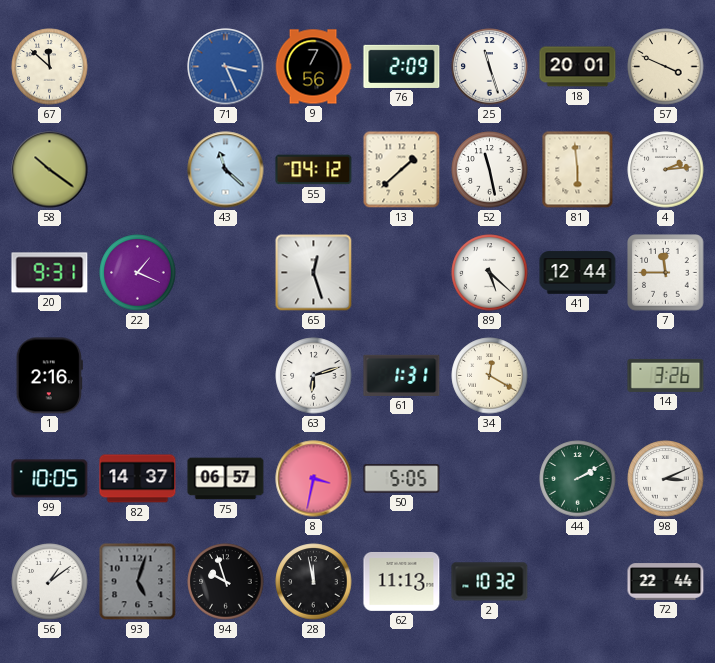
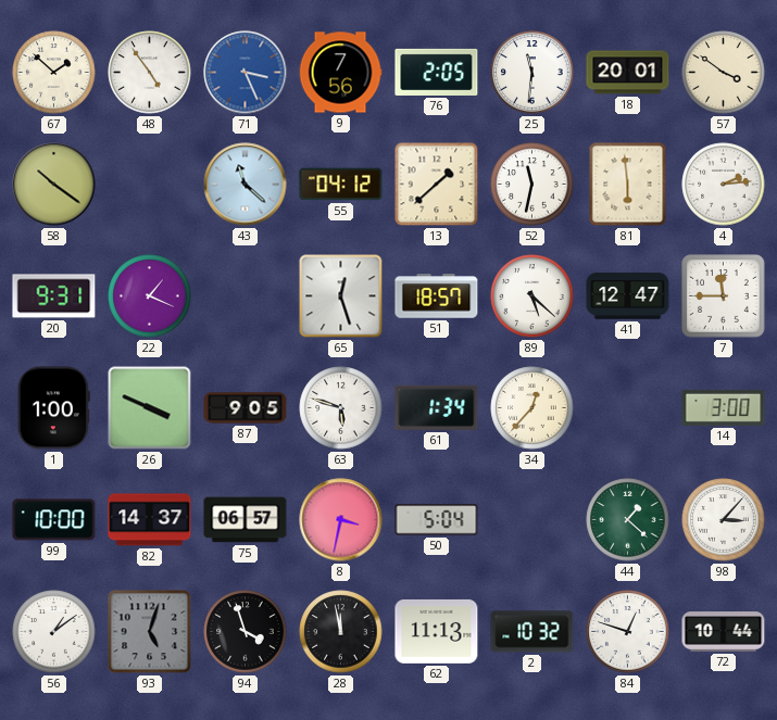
67: 11:52 -> 1:52
48: none -> 4:54
76: 2:09 -> 2:05
25: 11:27 -> 11:31
57: 3:49 -> 3:51
52: 11:28 -> 11:32
51: none -> 18:57
41: 12:44 -> 12:47
1: 2:16 -> 1:00
26: none -> 3:49
87: none -> 9:05
63: 6:12 -> 5:48
61: 1:31 -> 1:34
34: 12:20 -> 12:37
14: 3:26 -> 3:00
99: 10:05 -> 10:00
50: 5:05 -> 5:04
44: 2:10 -> 1:22
98: 3:11 -> 3:07
94: 9:57 -> 3:57
84: none -> 12:48
72: 22:44 -> 10:44
